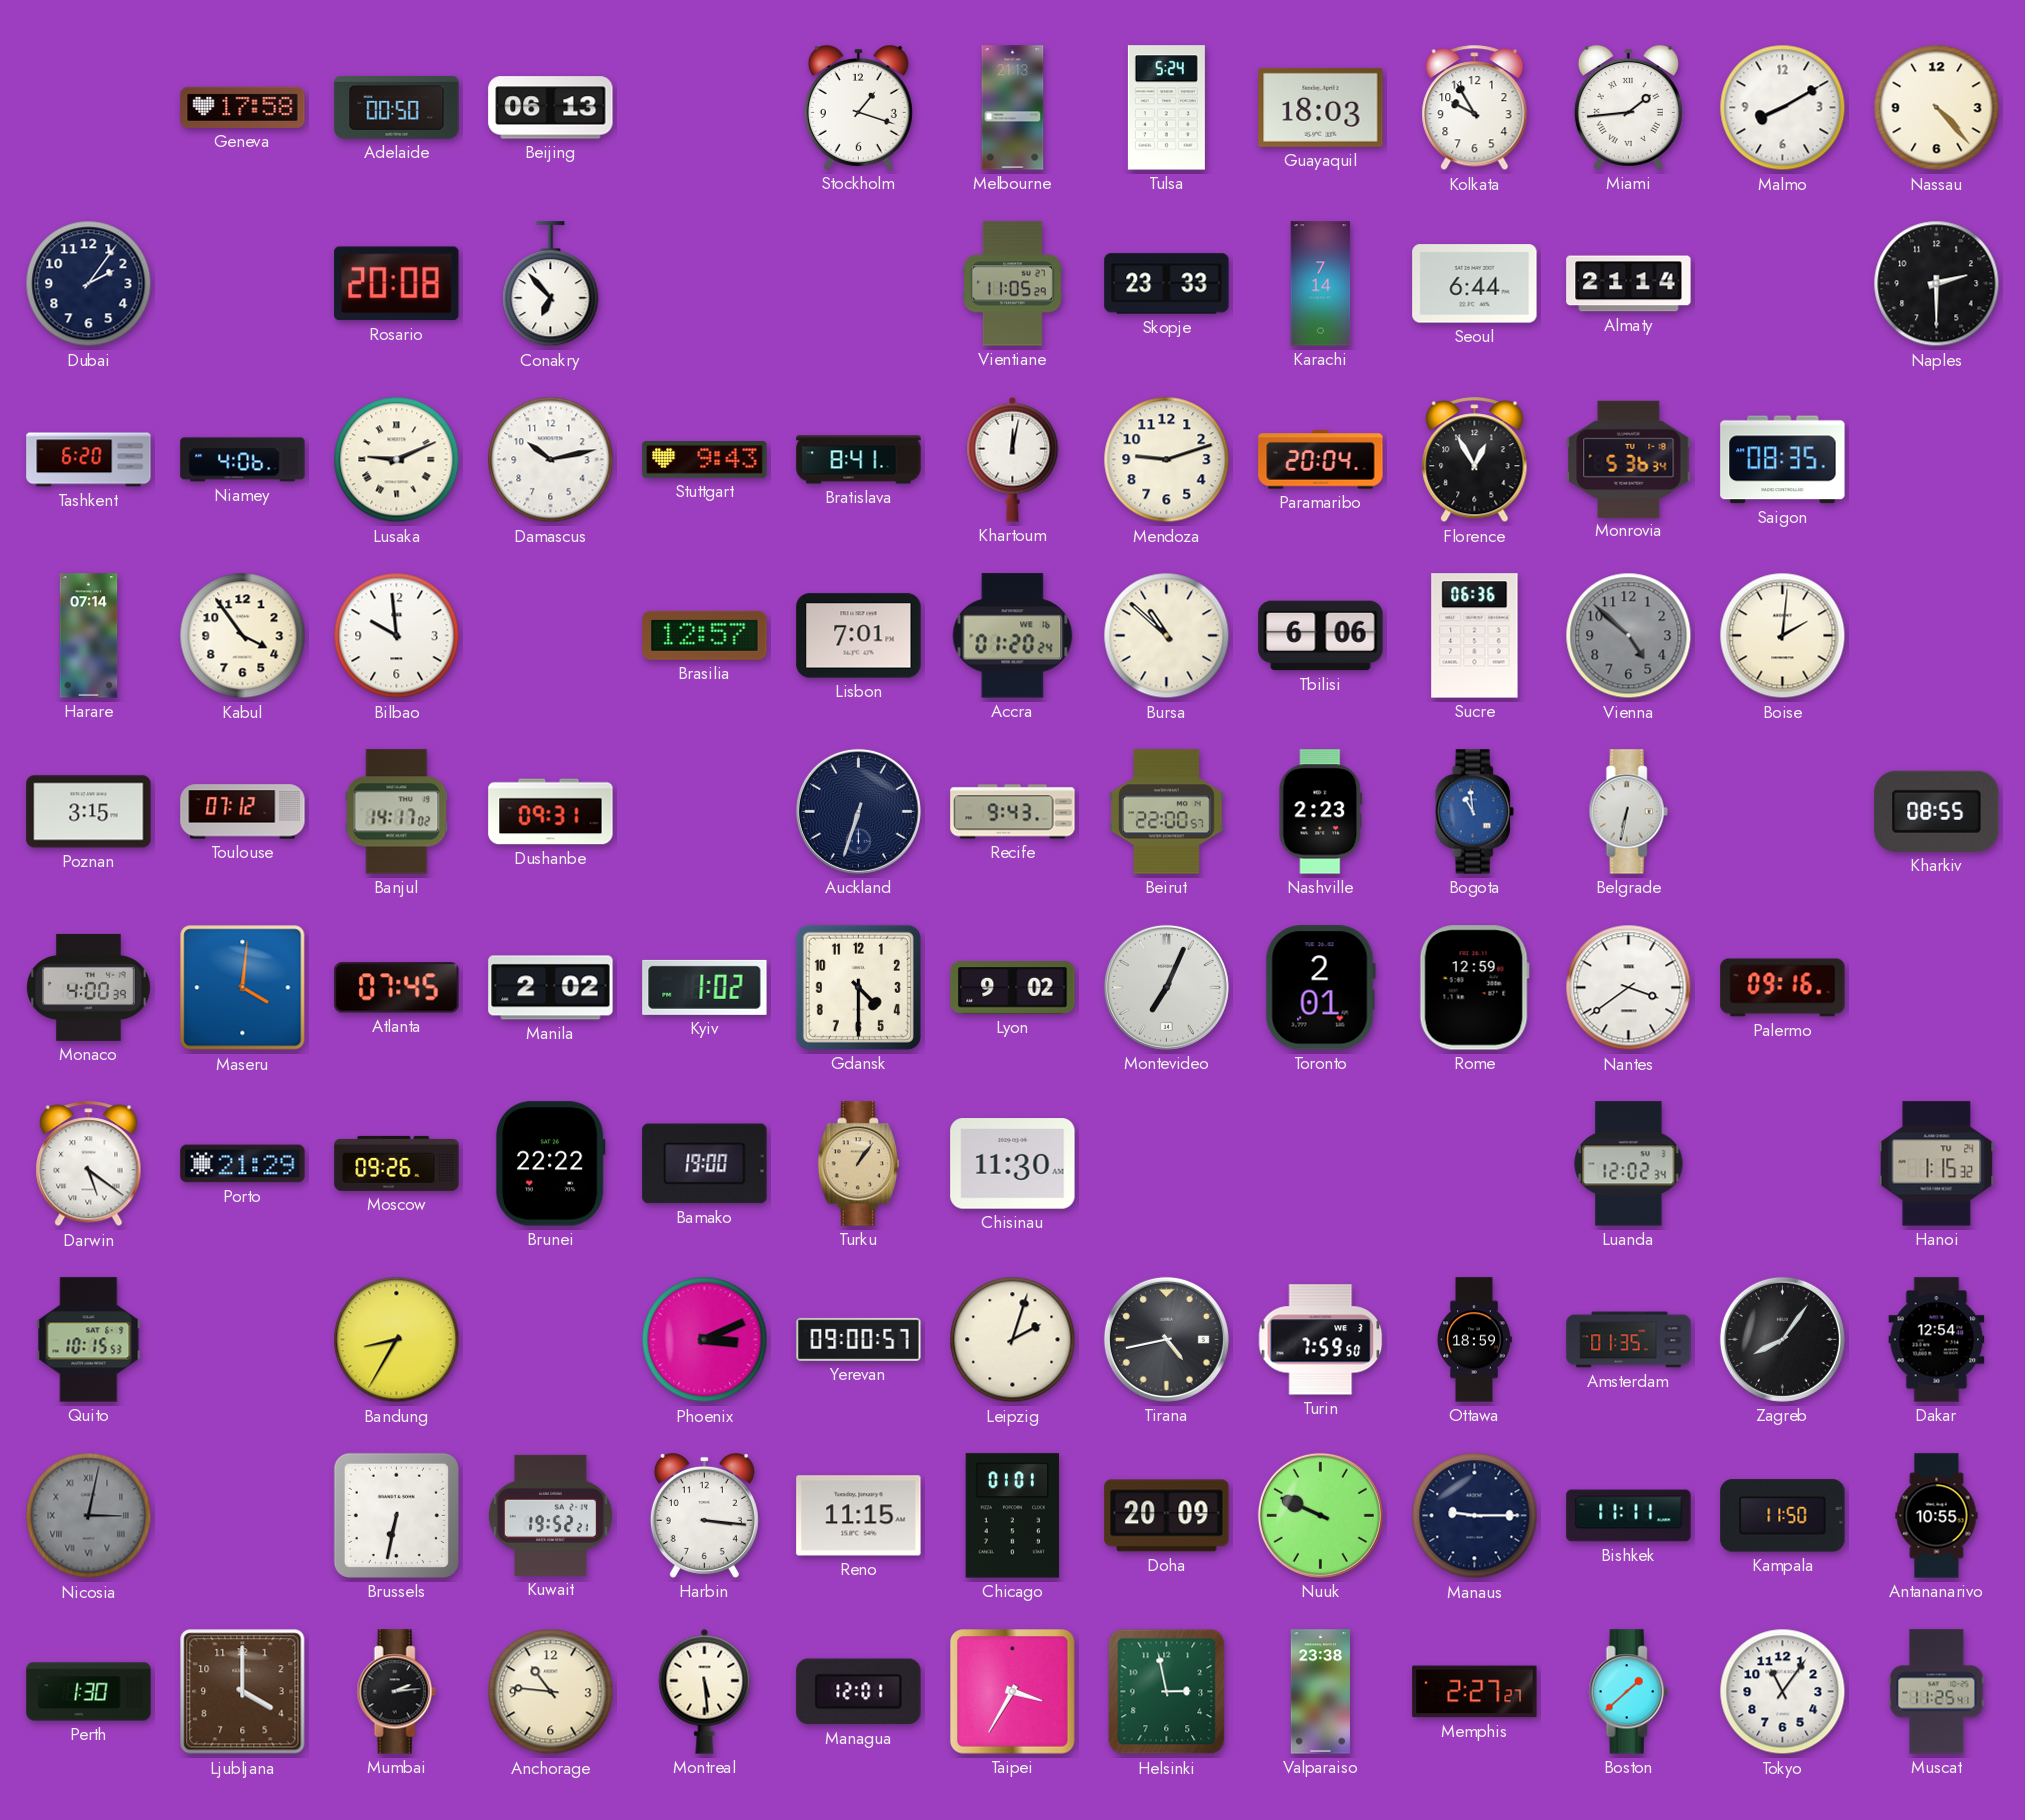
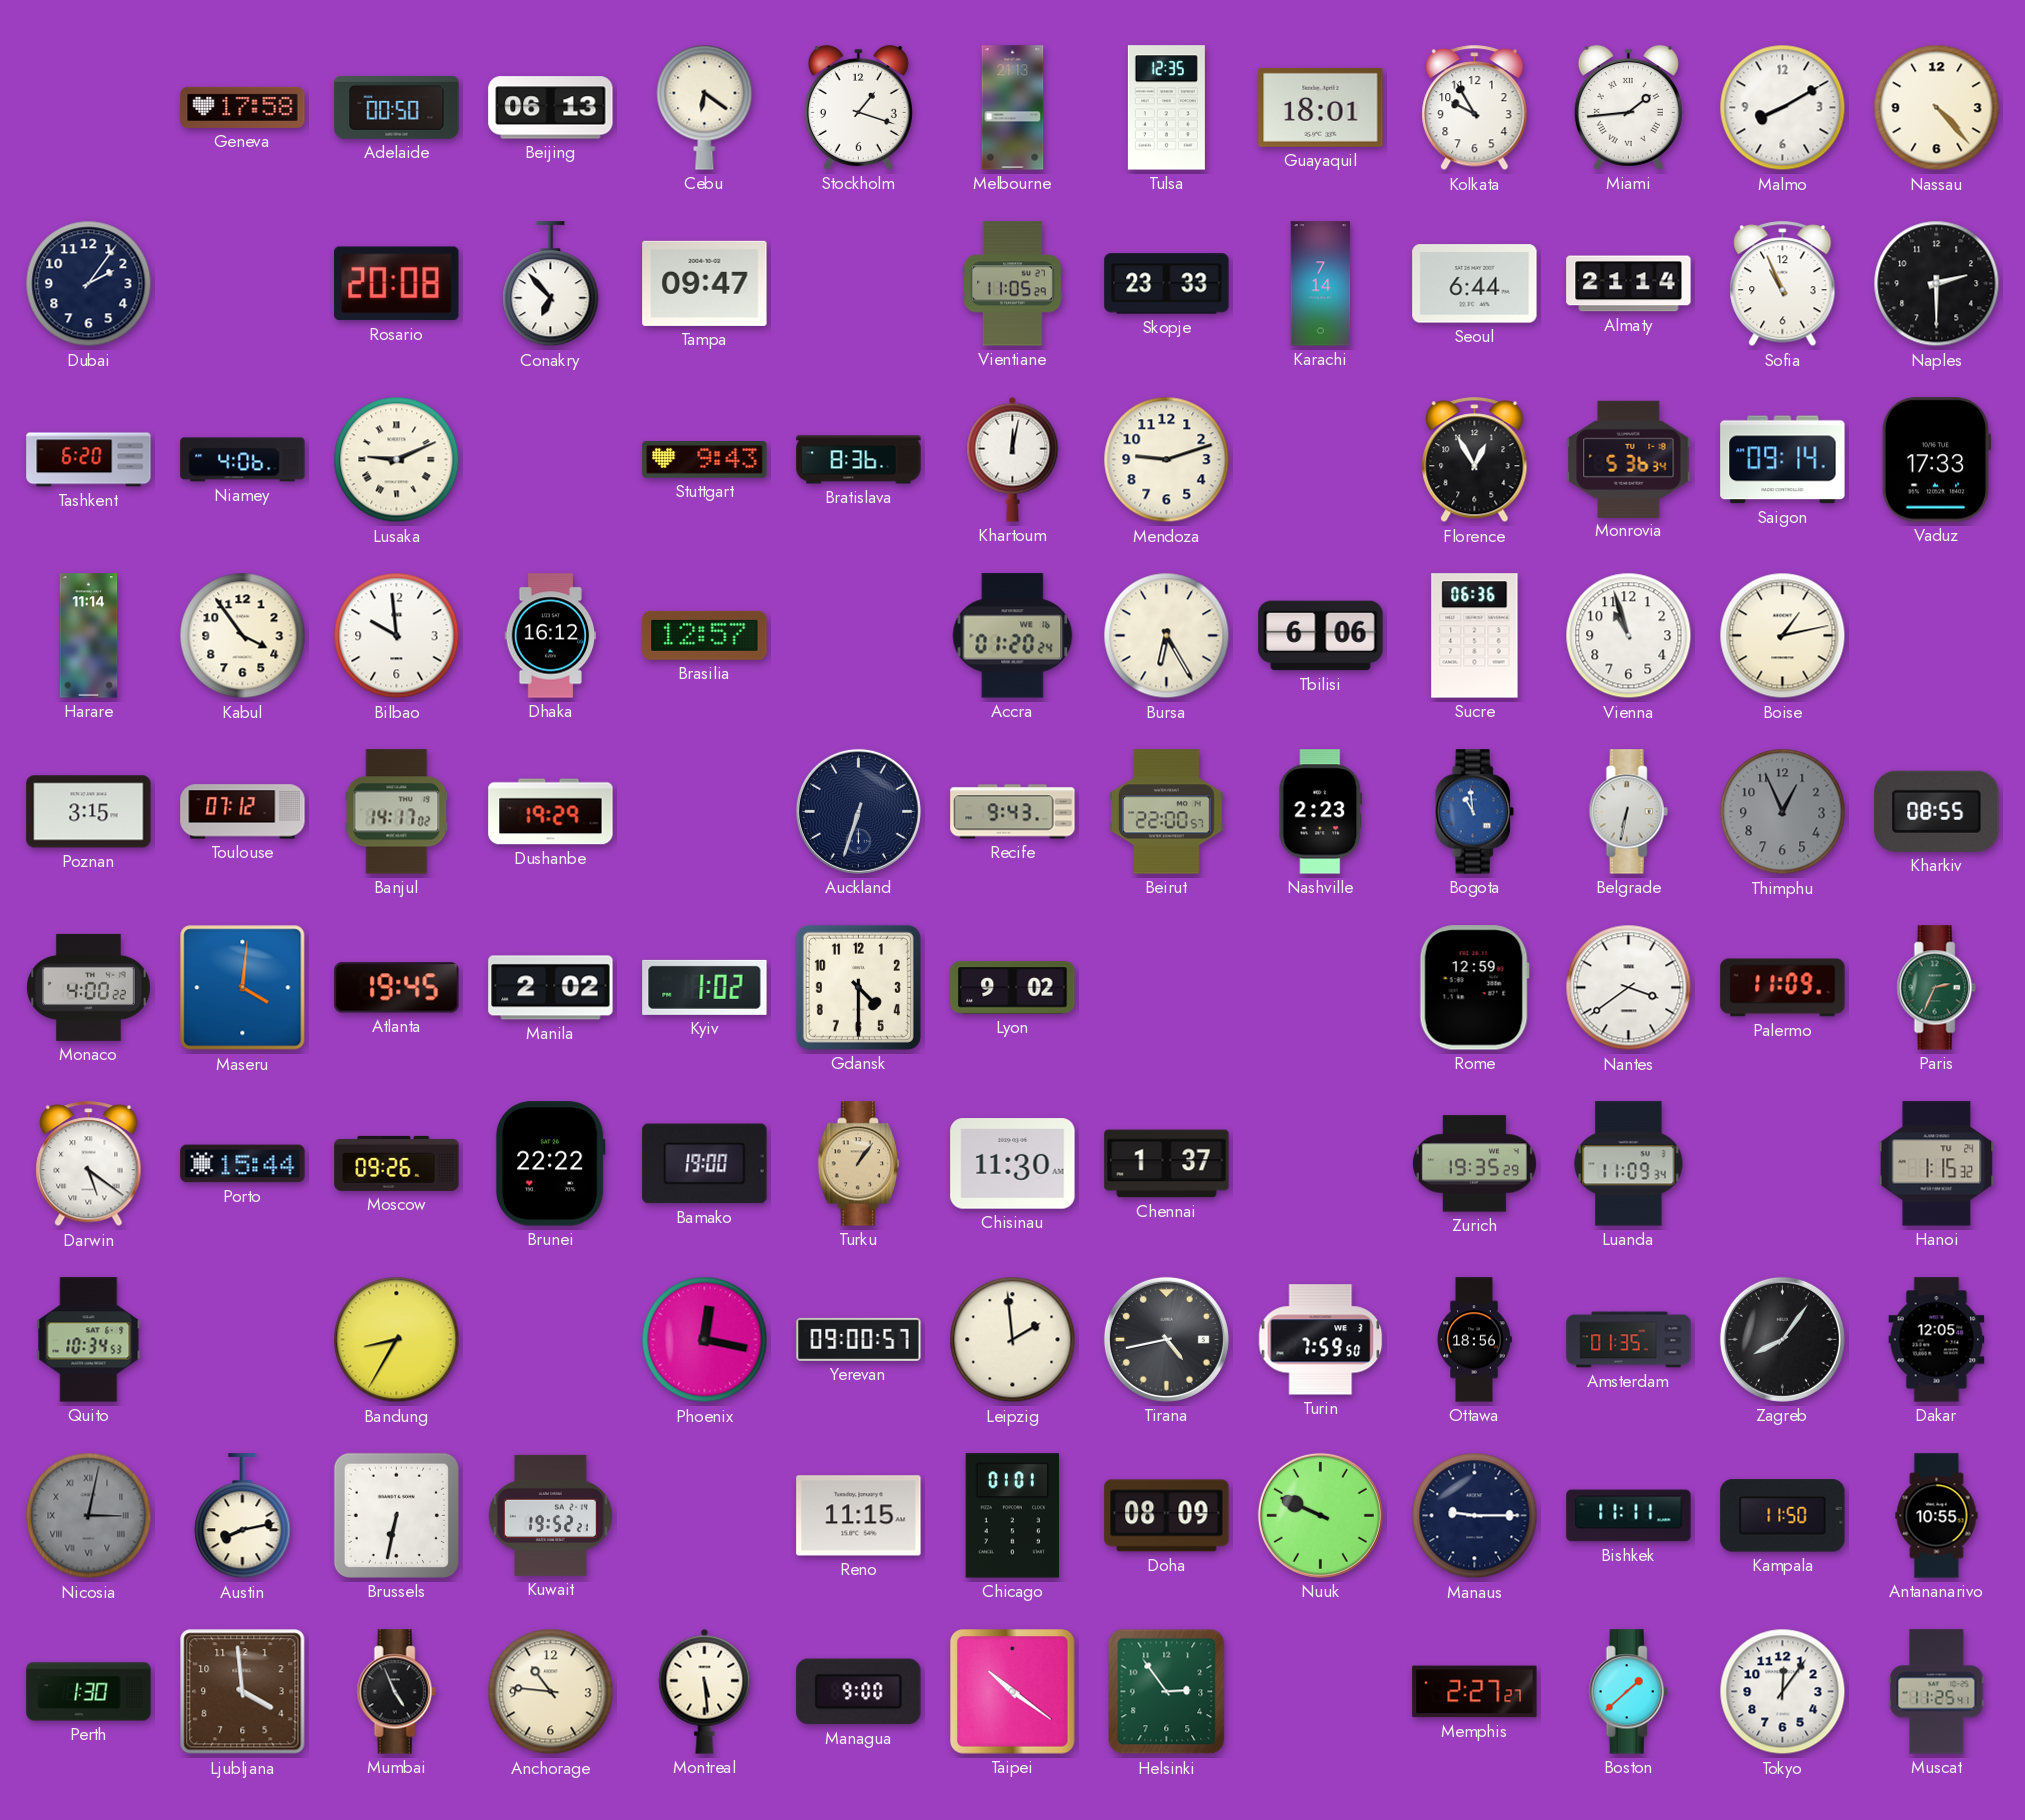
Cebu: none -> 6:21
Tulsa: 5:24 -> 12:35
Guayaquil: 18:03 -> 18:01
Tampa: none -> 09:47
Sofia: none -> 10:56
Damascus: 10:13 -> none
Bratislava: 8:41 -> 8:36
Paramaribo: 20:04 -> none
Saigon: 08:35 -> 09:14
Vaduz: none -> 17:33
Harare: 07:14 -> 11:14
Dhaka: none -> 16:12
Lisbon: 7:01 -> none
Bursa: 10:52 -> 6:25
Vienna: 4:52 -> 10:57
Vienna dial: grey -> white
Boise: 2:01 -> 1:13
Dushanbe: 09:31 -> 19:29
Thimphu: none -> 12:56
Monaco: 4:00:39 -> 4:00:22
Atlanta: 07:45 -> 19:45
Montevideo: 7:04 -> none
Toronto: 2:01 -> none
Palermo: 09:16 -> 11:09
Paris: none -> 2:34
Porto: 21:29 -> 15:44
Chennai: none -> 1:37
Zurich: none -> 19:35
Luanda: 12:02 -> 11:09
Quito: 10:15 -> 10:34
Phoenix: 3:11 -> 12:17
Leipzig: 2:03 -> 1:59
Ottawa: 18:59 -> 18:56
Dakar: 12:54 -> 12:05
Austin: none -> 8:13
Harbin: 3:16 -> none
Doha: 20:09 -> 08:09
Ljubljana: 4:00 -> 3:59
Mumbai: 2:14 -> 4:56
Managua: 12:01 -> 9:00
Taipei: 3:35 -> 10:21
Helsinki: 2:58 -> 2:54
Valparaiso: 23:38 -> none
Tokyo: 11:06 -> 12:06
